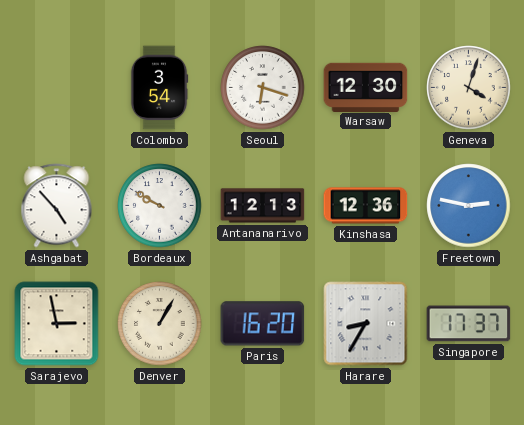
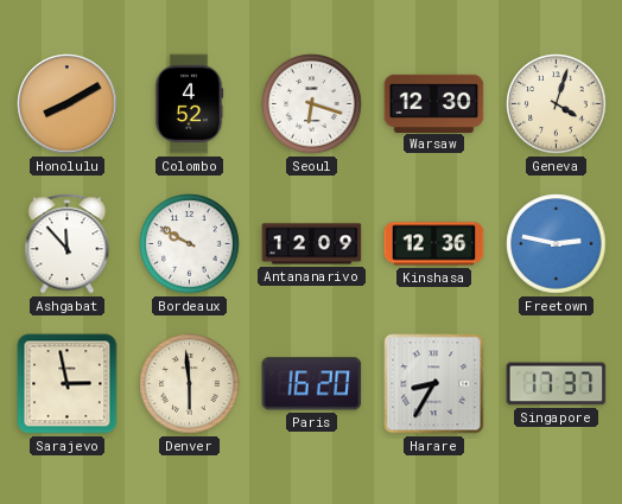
Honolulu: none -> 8:10
Colombo: 3:54 -> 4:52
Ashgabat: 4:53 -> 11:53
Antananarivo: 12:13 -> 12:09
Denver: 1:05 -> 5:59
